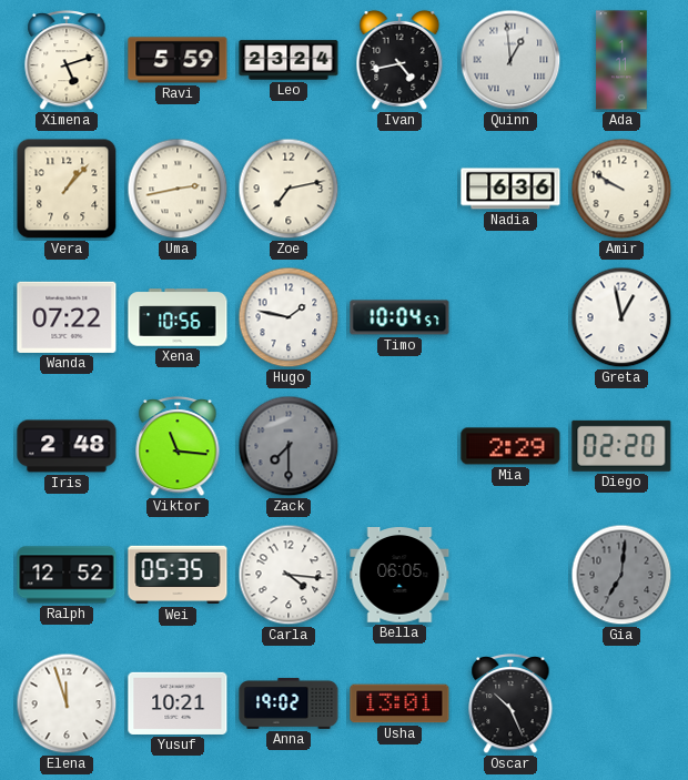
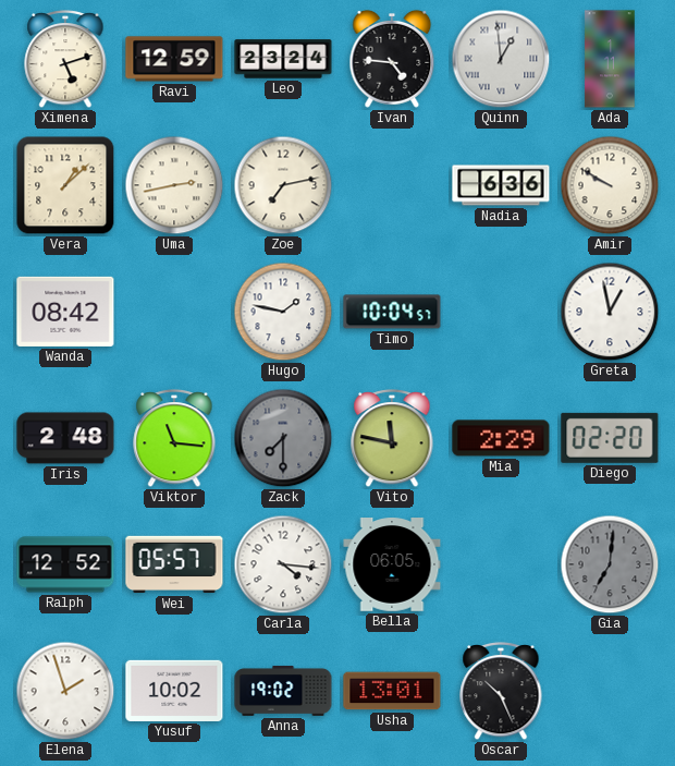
Ravi: 5:59 -> 12:59
Ivan: 4:43 -> 4:46
Vera: 1:07 -> 1:08
Wanda: 07:22 -> 08:42
Xena: 10:56 -> none
Vito: none -> 11:47
Wei: 05:35 -> 05:57
Elena: 11:57 -> 1:57
Yusuf: 10:21 -> 10:02
